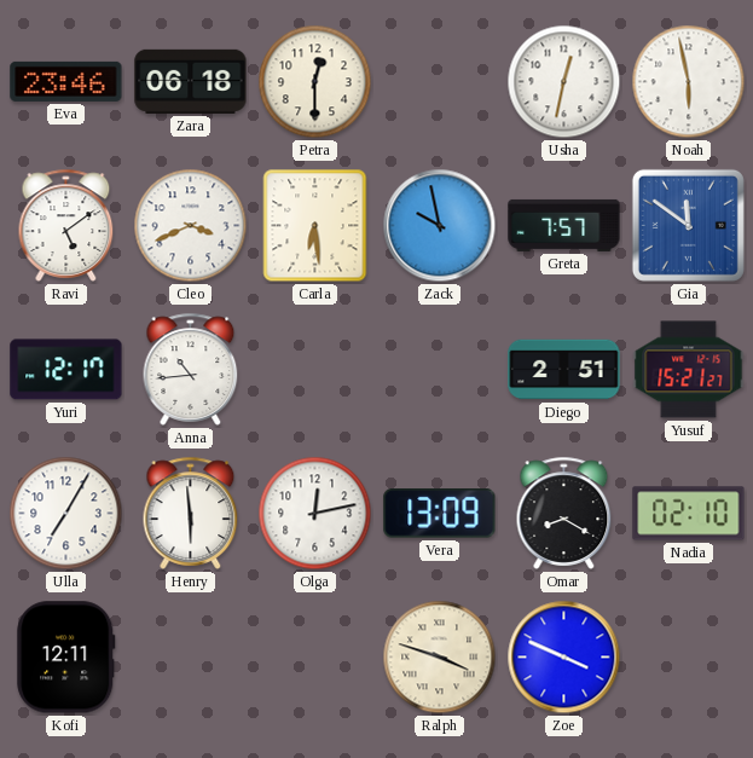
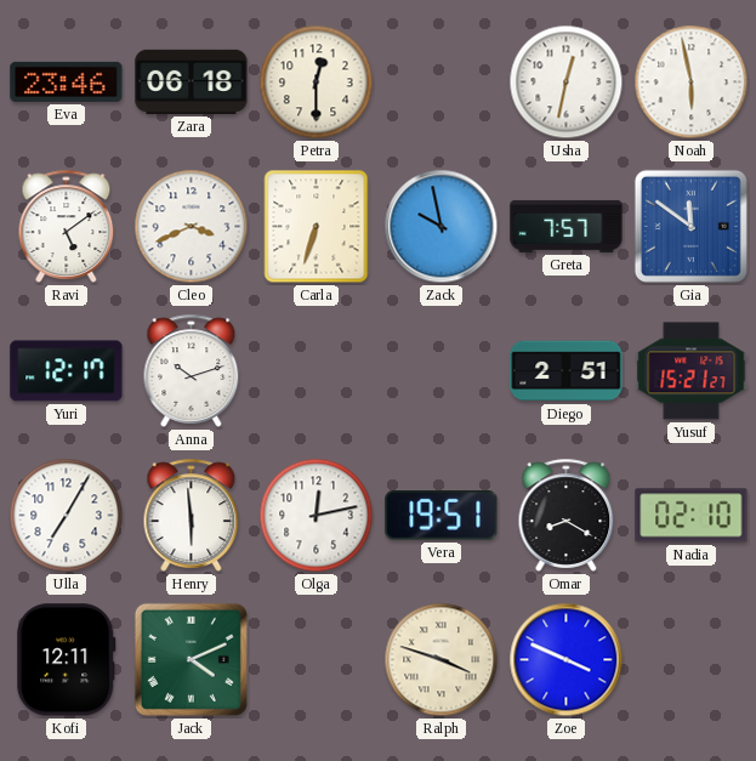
Carla: 6:29 -> 6:33
Anna: 10:44 -> 10:12
Vera: 13:09 -> 19:51
Jack: none -> 4:11
